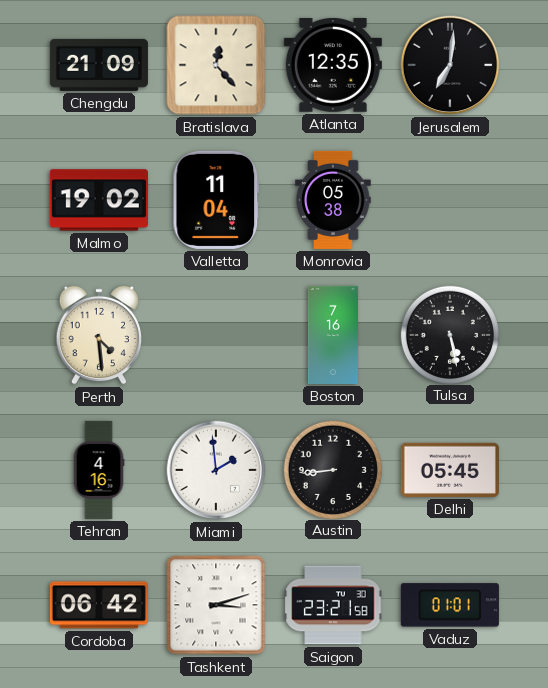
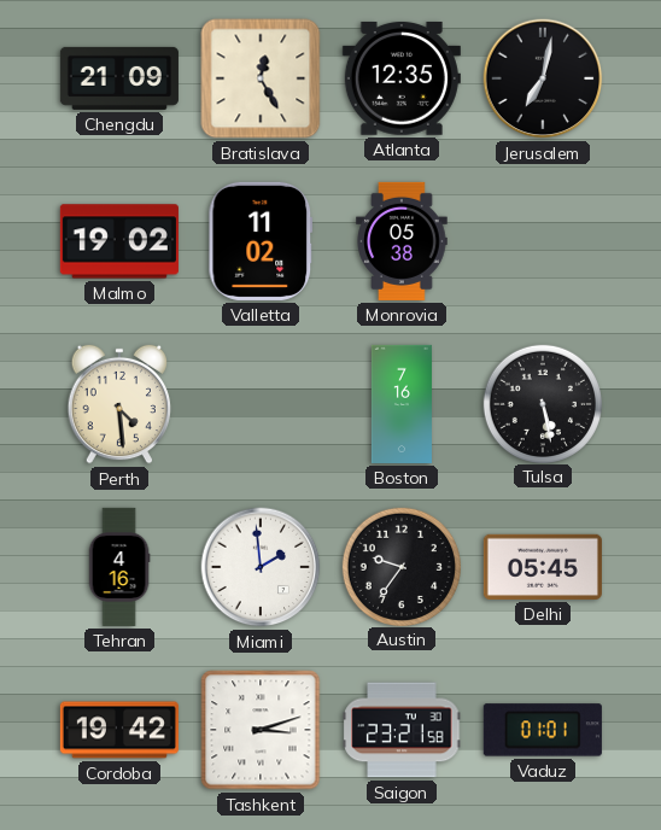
Bratislava: 12:23 -> 12:25
Jerusalem: 7:01 -> 7:02
Valletta: 11:04 -> 11:02
Austin: 8:44 -> 9:36
Cordoba: 06:42 -> 19:42
